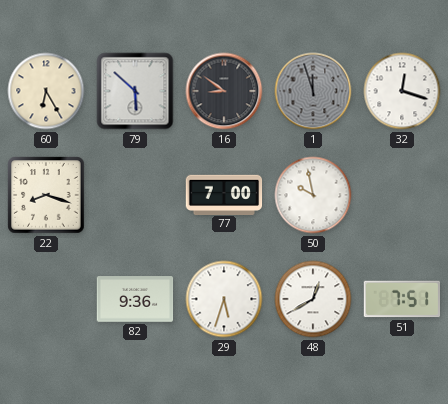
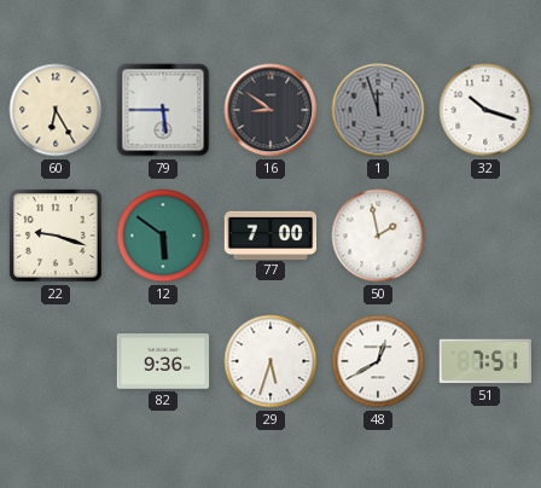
79: 5:52 -> 5:45
32: 12:18 -> 10:18
22: 8:18 -> 9:18
12: none -> 5:51
50: 9:58 -> 1:58
